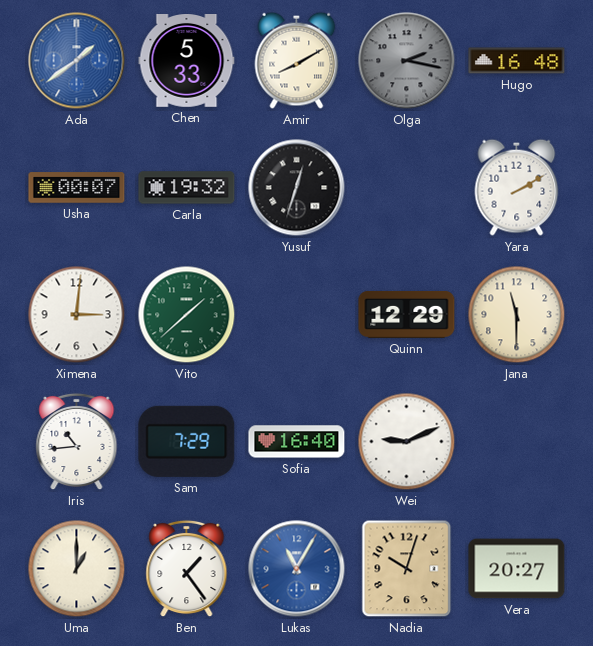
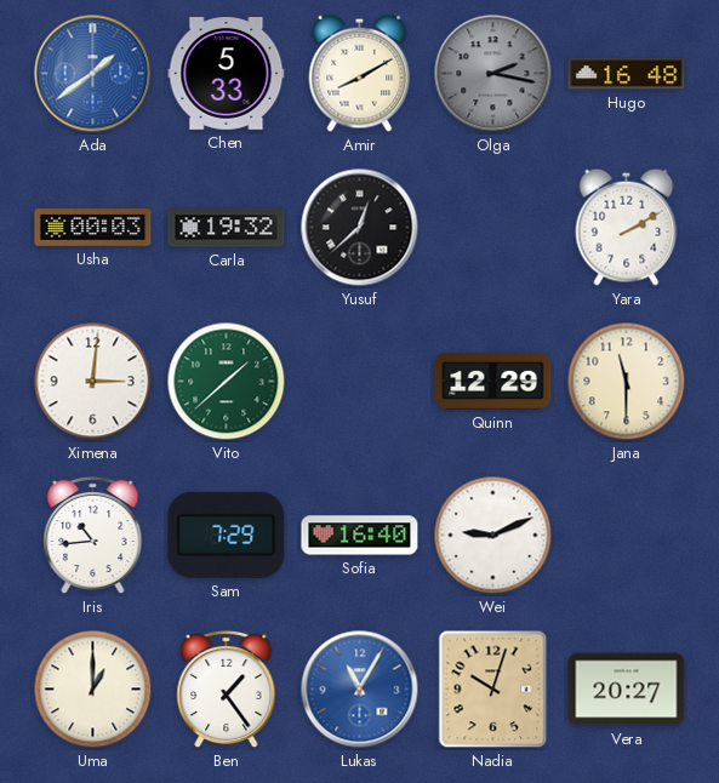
Usha: 00:07 -> 00:03
Yusuf: 12:33 -> 12:38
